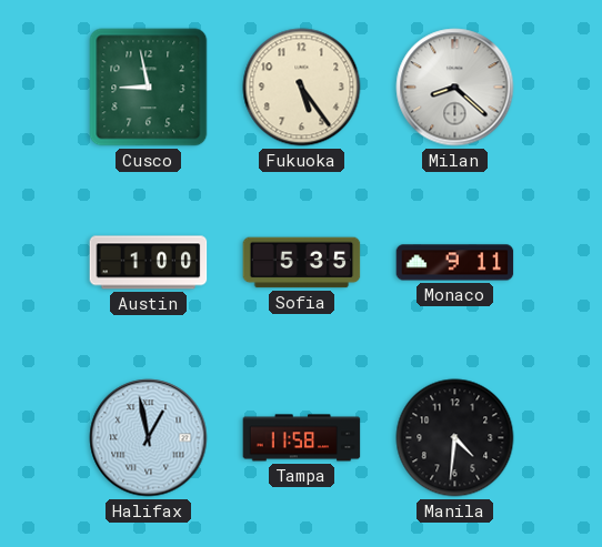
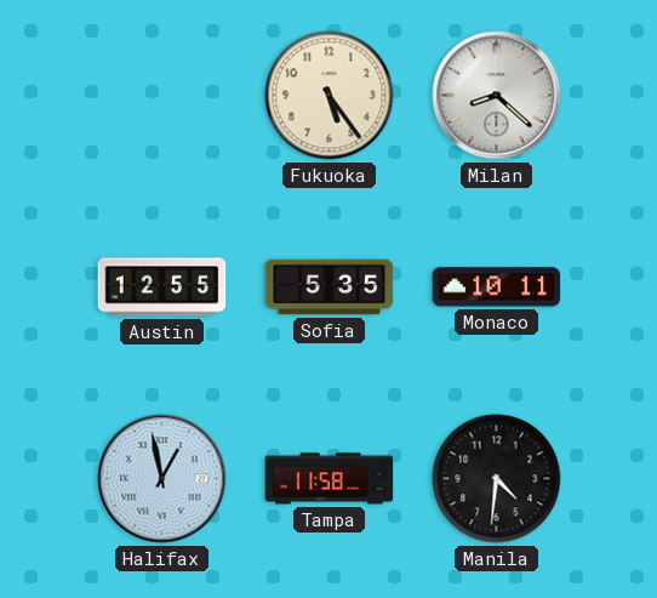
Cusco: 8:58 -> none
Austin: 1:00 -> 12:55
Monaco: 9:11 -> 10:11
